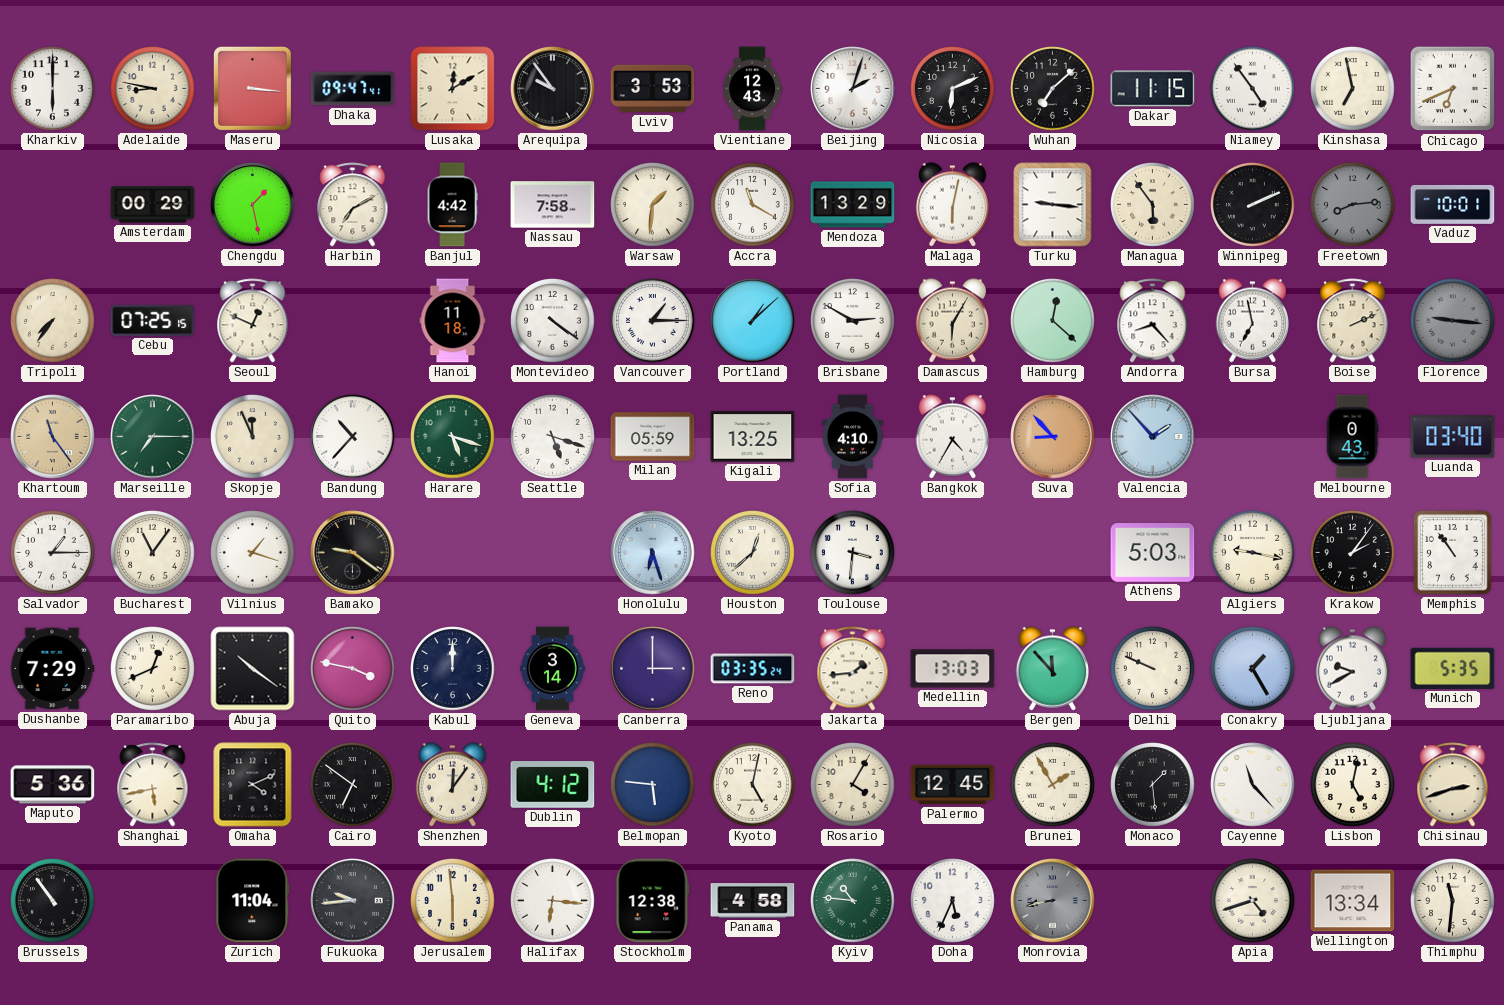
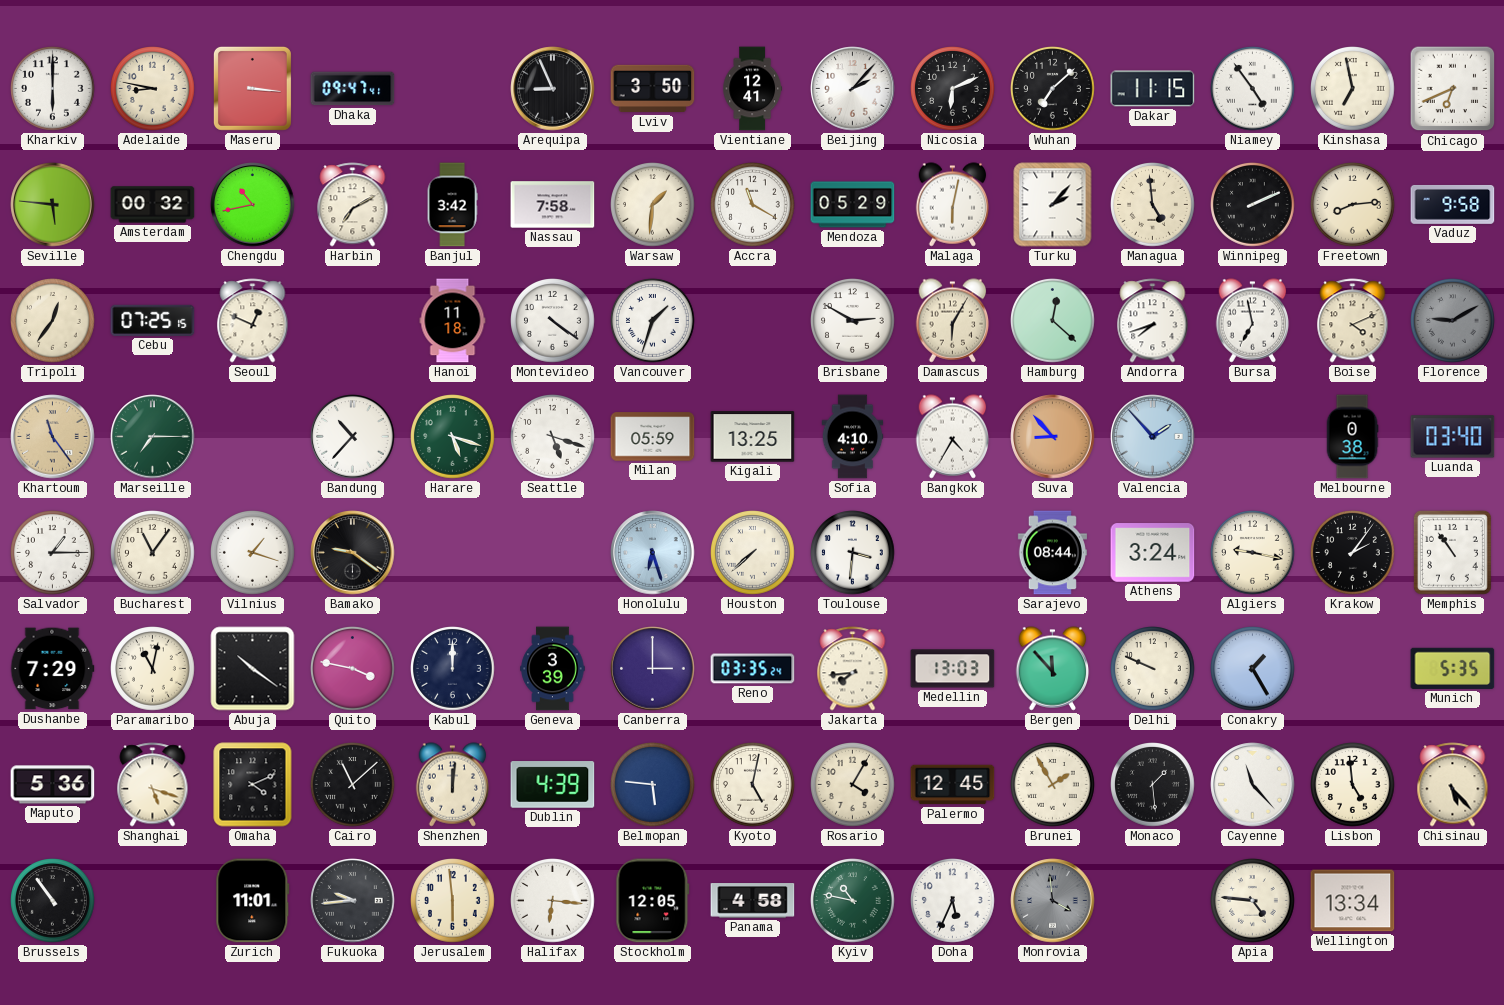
Lusaka: 12:10 -> none
Arequipa: 9:54 -> 8:56
Lviv: 3:53 -> 3:50
Vientiane: 12:43 -> 12:41
Beijing: 2:03 -> 2:07
Seville: none -> 5:46
Amsterdam: 00:29 -> 00:32
Chengdu: 1:28 -> 10:43
Banjul: 4:42 -> 3:42
Mendoza: 13:29 -> 05:29
Turku: 9:16 -> 2:07
Managua: 5:54 -> 4:59
Freetown dial: grey -> cream
Vaduz: 10:01 -> 9:58
Tripoli: 7:36 -> 12:36
Vancouver: 1:15 -> 1:33
Portland: 1:08 -> none
Andorra: 8:23 -> 7:42
Boise: 2:11 -> 4:11
Florence: 9:16 -> 9:10
Skopje: 11:56 -> none
Melbourne: 0:43 -> 0:38
Houston: 12:38 -> 7:38
Sarajevo: none -> 08:44
Athens: 5:03 -> 3:24
Paramaribo: 12:41 -> 11:02
Geneva: 3:14 -> 3:39
Jakarta: 1:44 -> 7:44
Ljubljana: 9:40 -> none
Shanghai: 5:43 -> 5:18
Cairo: 6:51 -> 11:08
Shenzhen: 12:06 -> 12:01
Dublin: 4:12 -> 4:39
Lisbon: 5:02 -> 4:59
Chisinau: 2:42 -> 5:23
Zurich: 11:04 -> 11:01
Stockholm: 12:38 -> 12:05
Kyiv: 10:46 -> 10:47
Monrovia: 8:43 -> 3:59
Apia: 4:42 -> 4:46
Thimphu: 11:31 -> none
